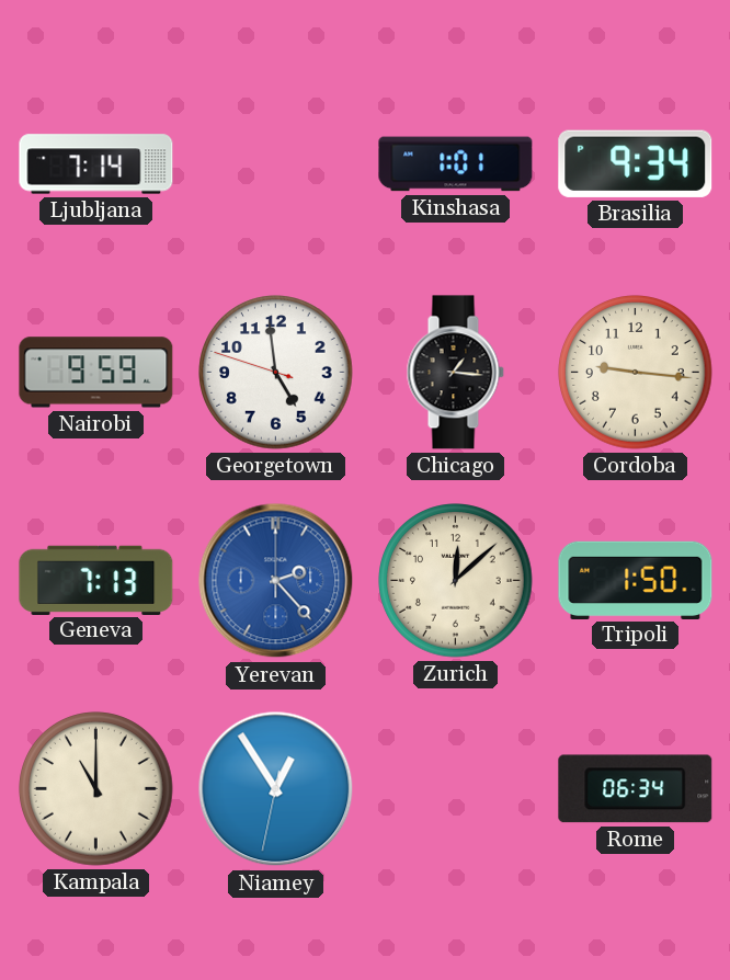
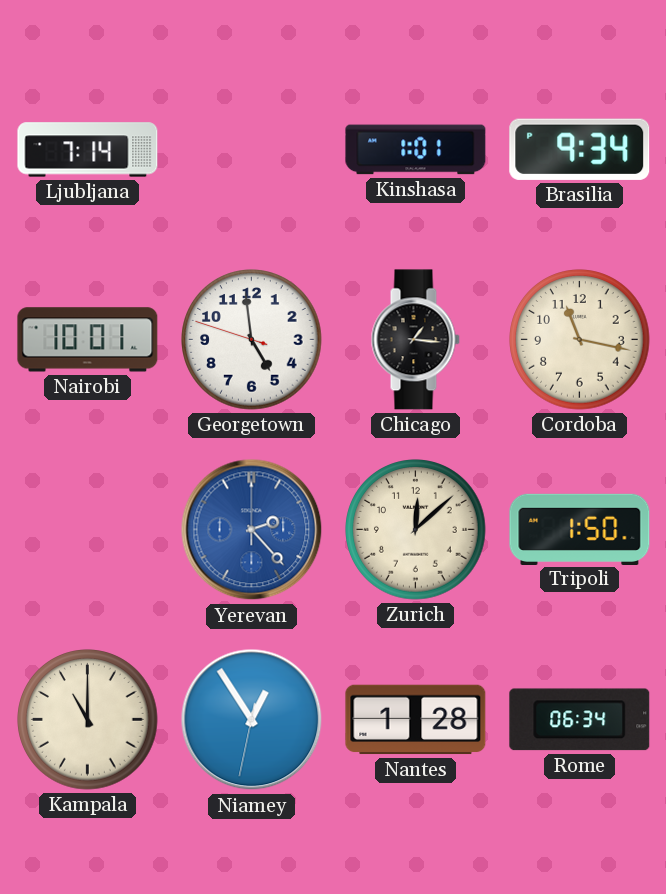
Nairobi: 9:59 -> 10:01
Cordoba: 9:16 -> 11:17
Geneva: 7:13 -> none
Nantes: none -> 1:28
